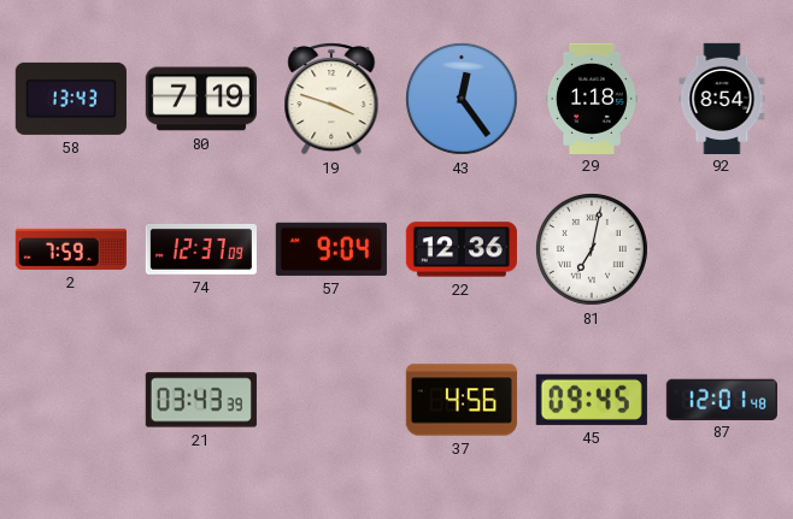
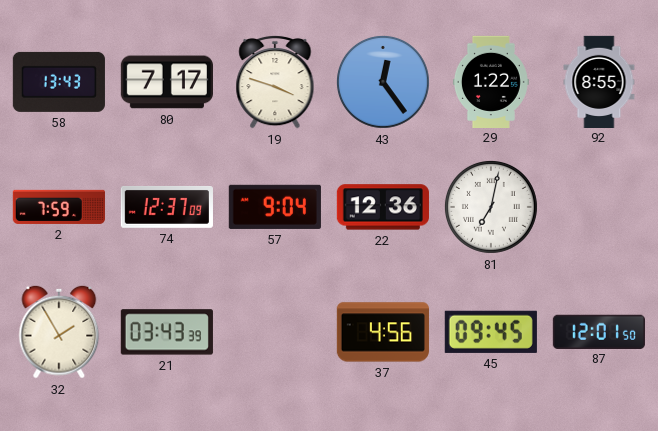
80: 7:19 -> 7:17
29: 1:18 -> 1:22
92: 8:54 -> 8:55
32: none -> 1:55
87: 12:01:48 -> 12:01:50
